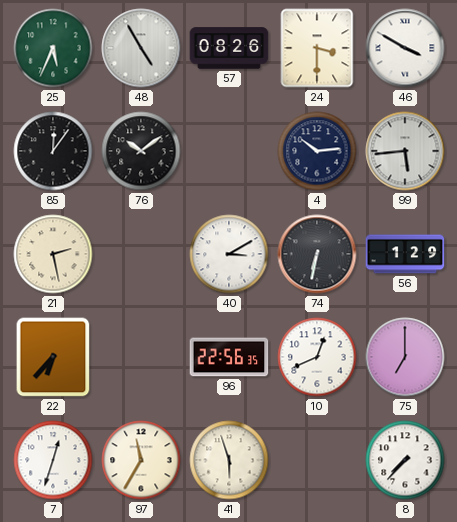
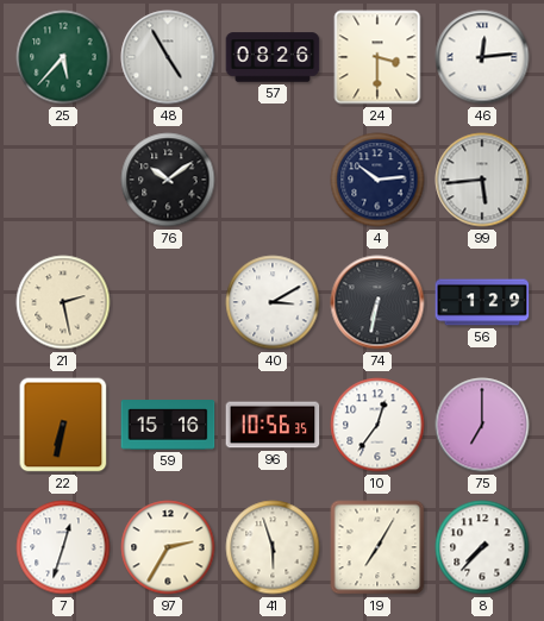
25: 5:34 -> 5:37
46: 3:50 -> 12:14
85: 12:06 -> none
22: 6:37 -> 6:32
59: none -> 15:16
96: 22:56 -> 10:56
10: 12:41 -> 12:36
97: 11:35 -> 2:35
19: none -> 7:05
